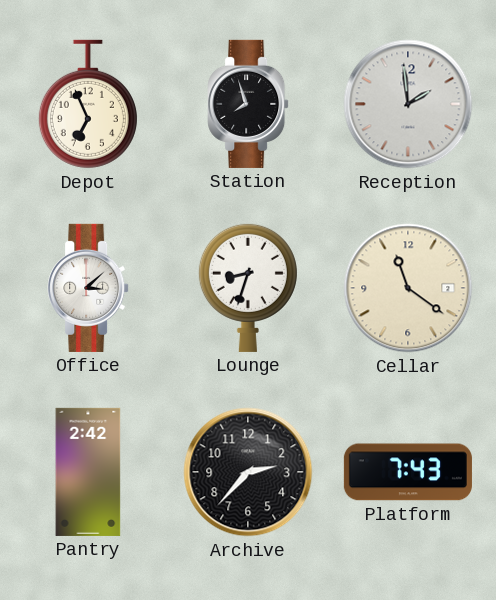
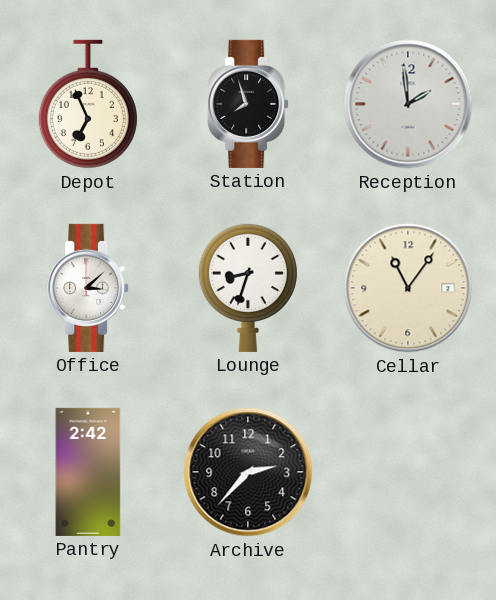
Cellar: 11:21 -> 11:06
Platform: 7:43 -> none
